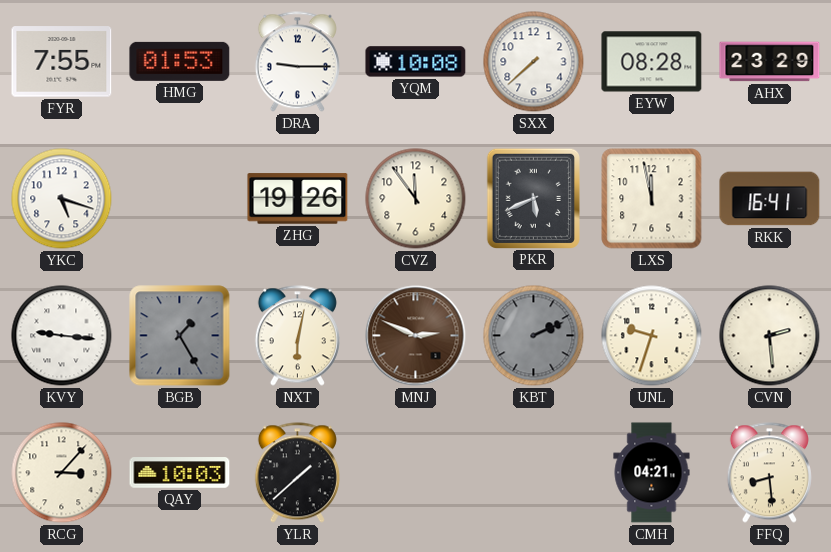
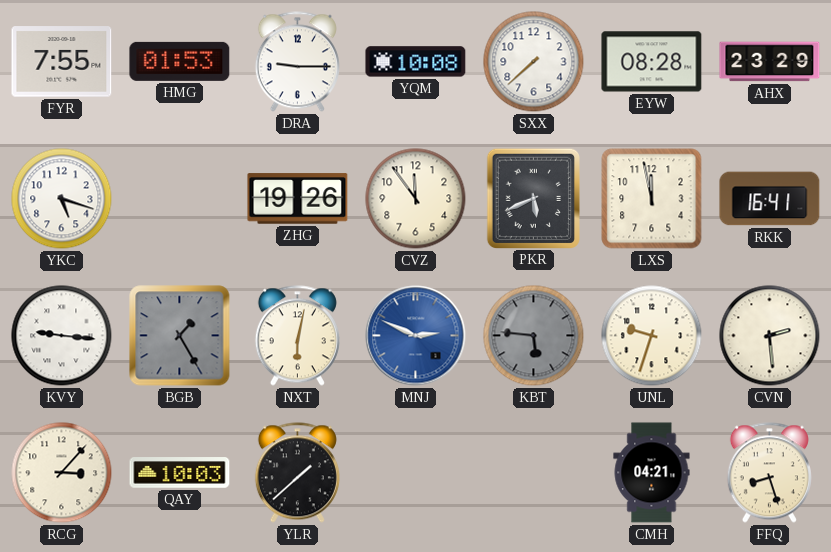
MNJ dial: brown -> blue
KBT: 2:11 -> 5:46
FFQ: 8:29 -> 8:27
